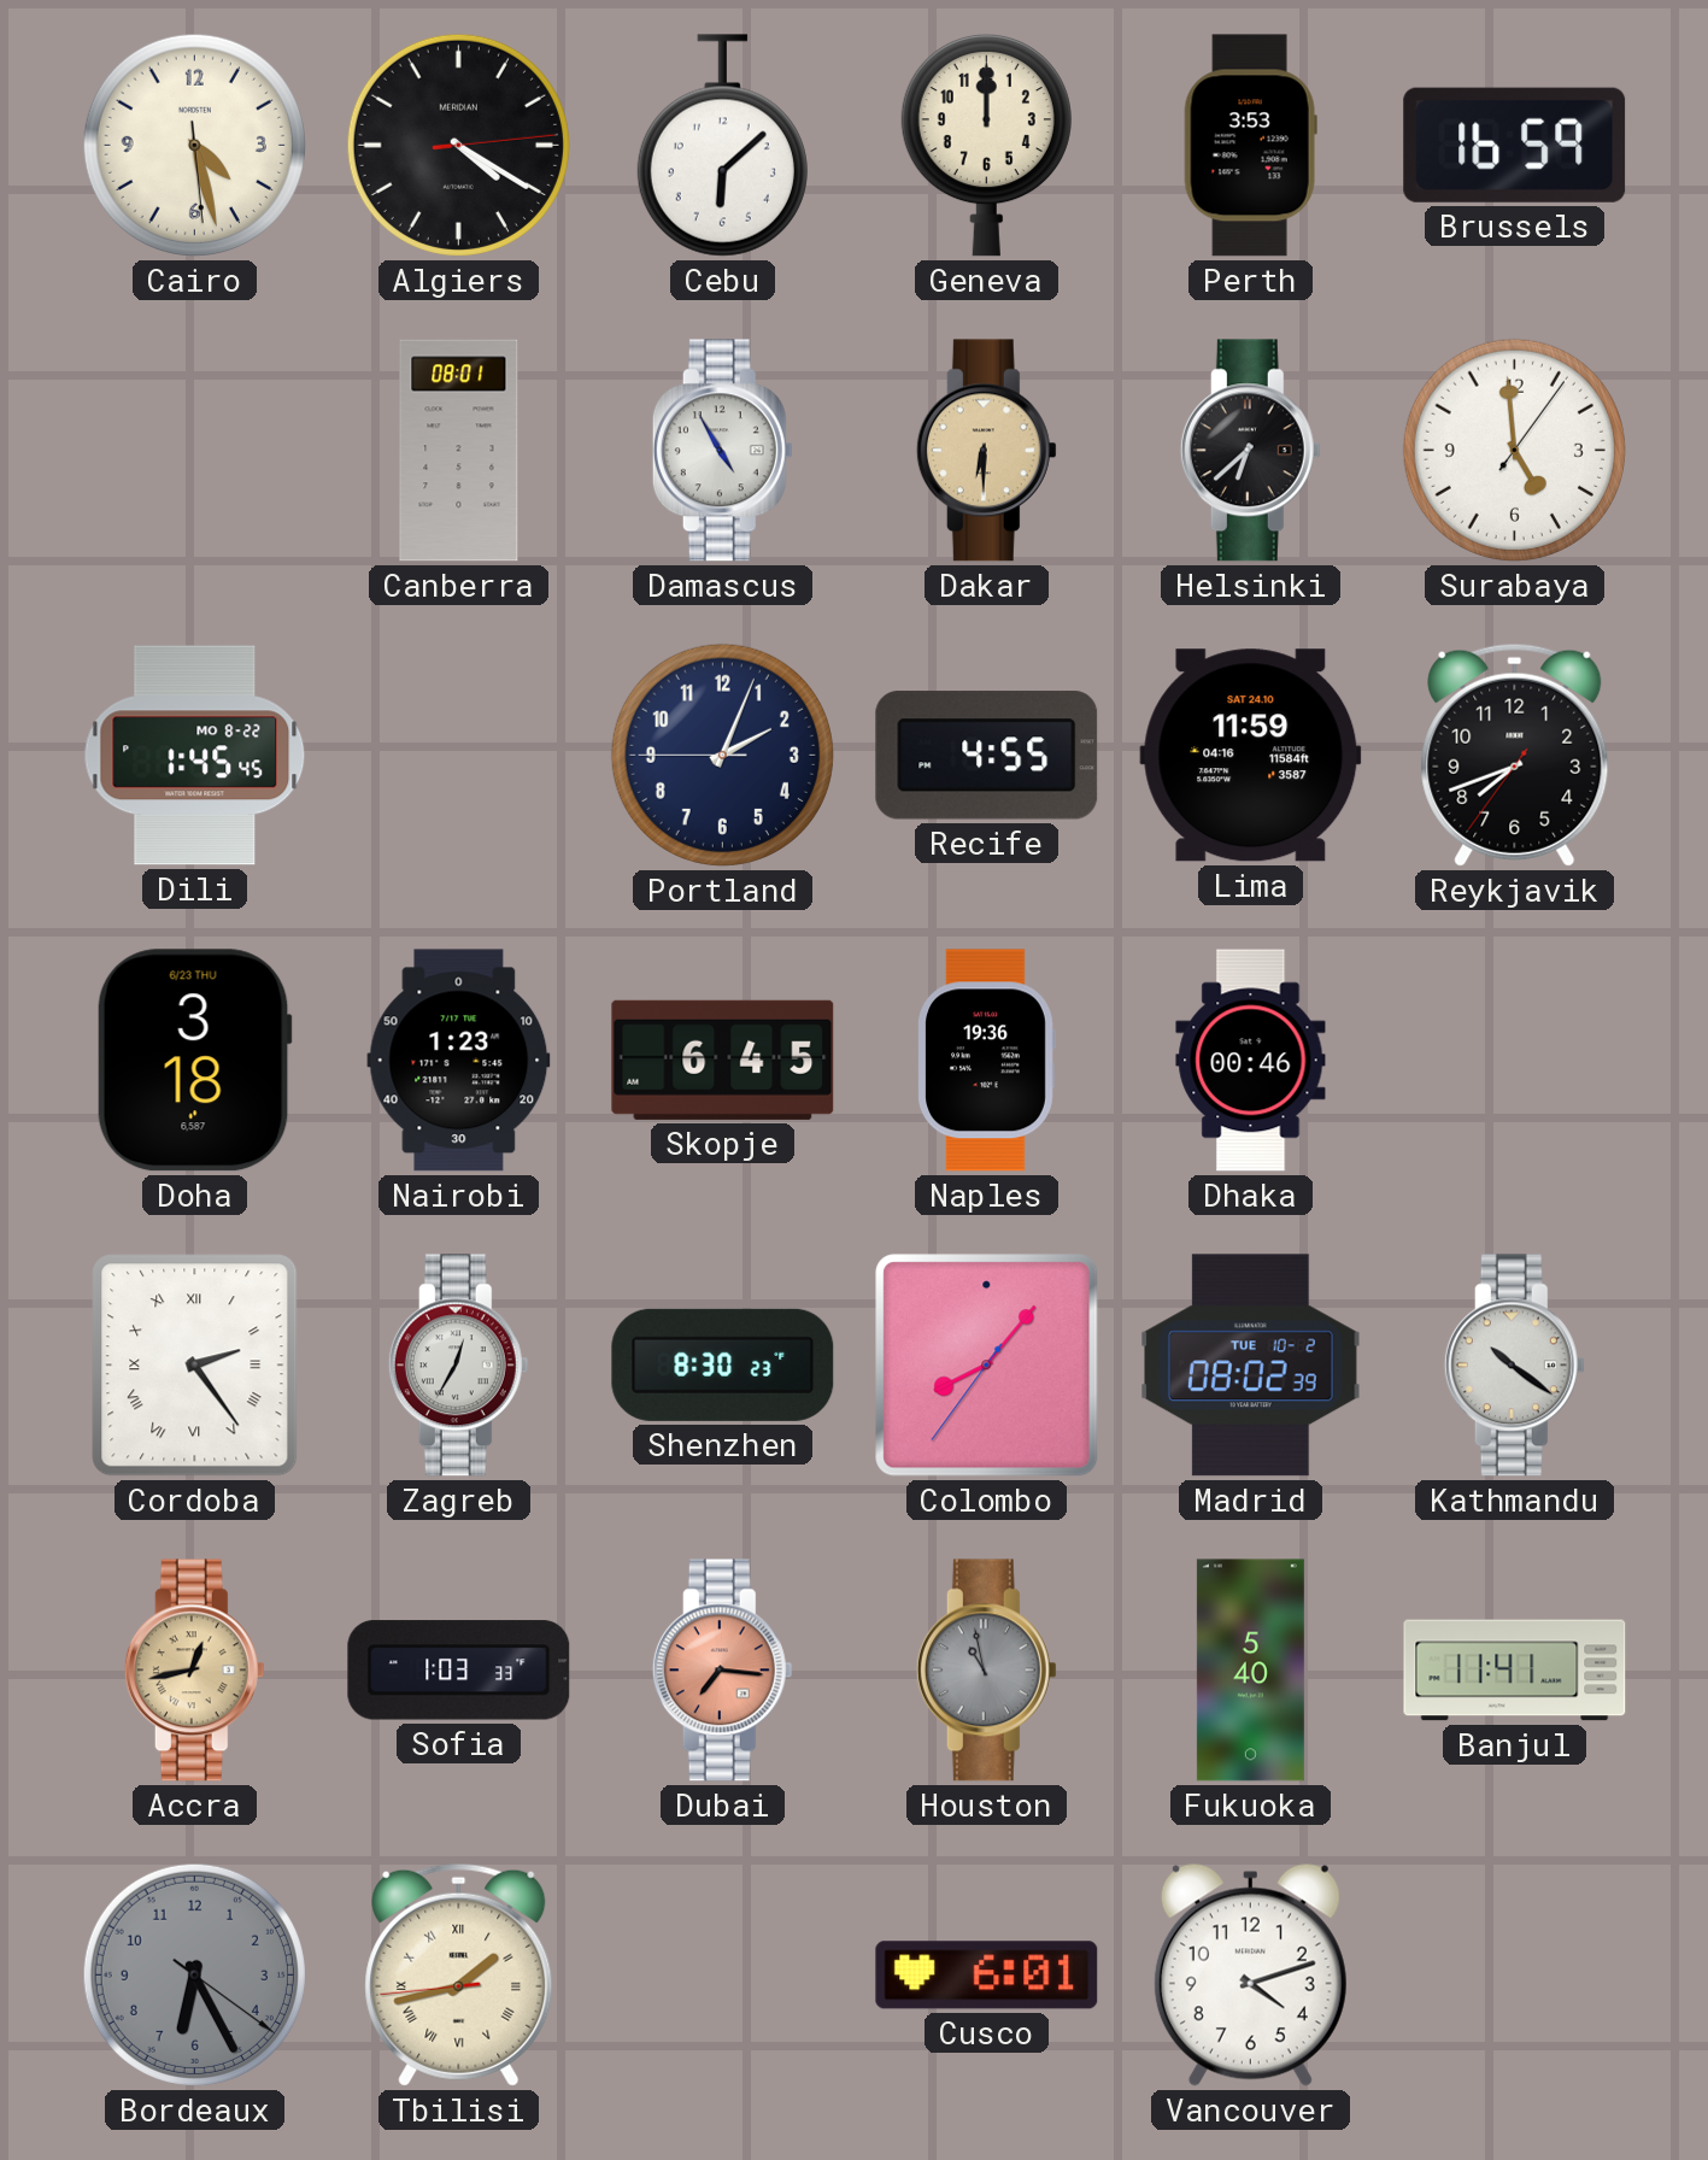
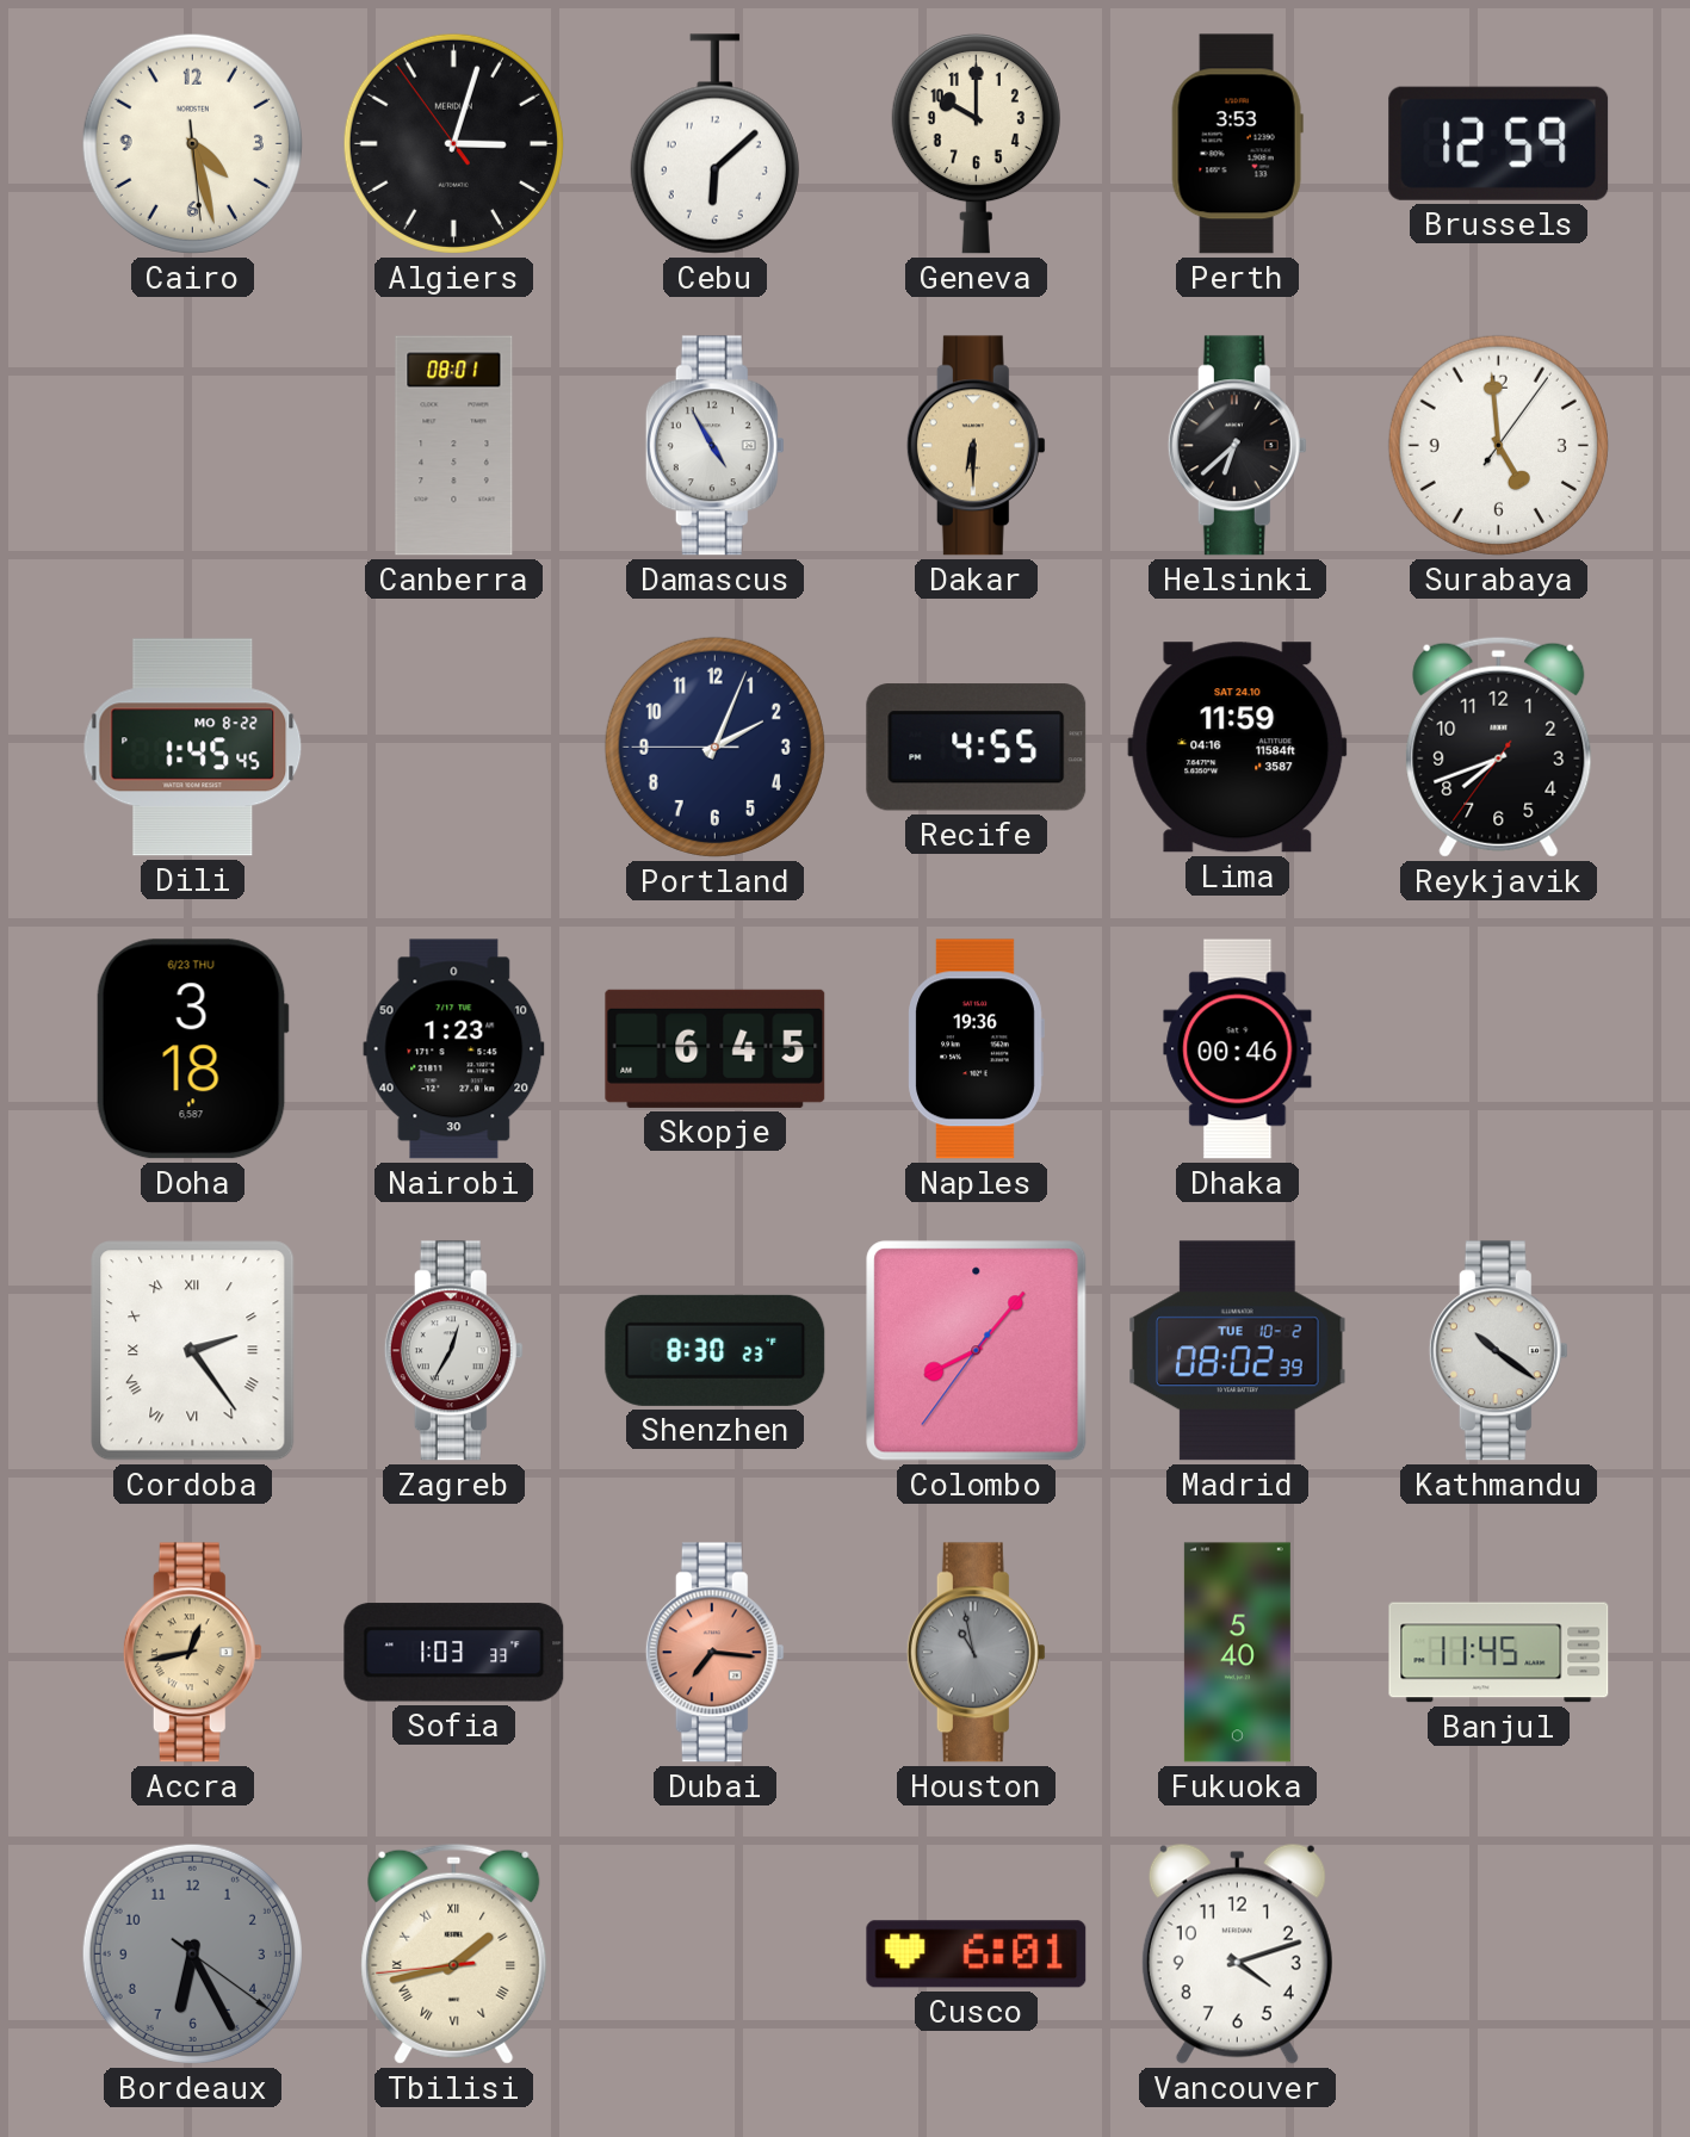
Algiers: 4:20 -> 3:02
Geneva: 12:00 -> 10:00
Brussels: 16:59 -> 12:59
Banjul: 11:41 -> 11:45
